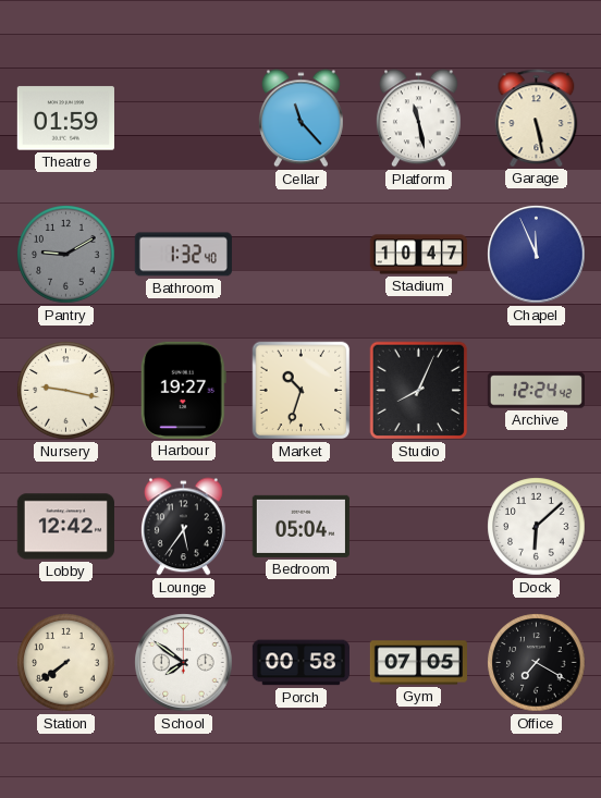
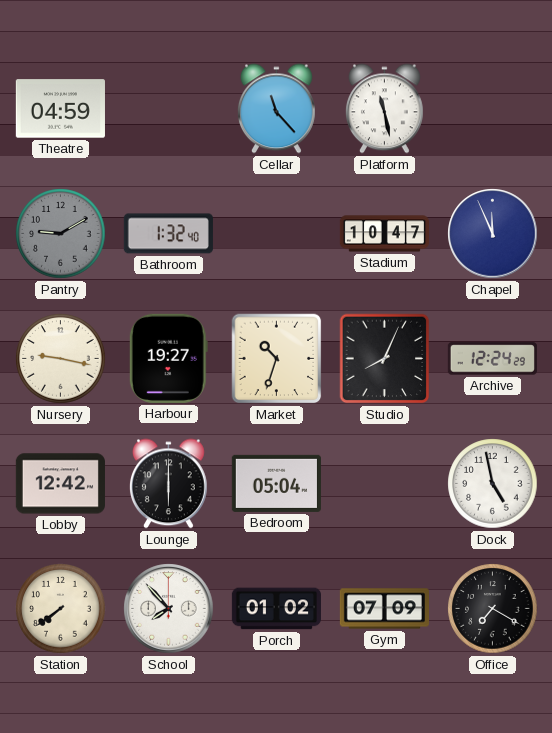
Theatre: 01:59 -> 04:59
Garage: 5:28 -> none
Archive: 12:24:42 -> 12:24:29
Lounge: 5:36 -> 6:00
Dock: 6:08 -> 4:58
School: 7:51 -> 7:53
Porch: 00:58 -> 01:02
Gym: 07:05 -> 07:09
